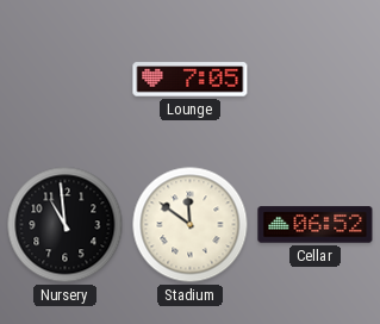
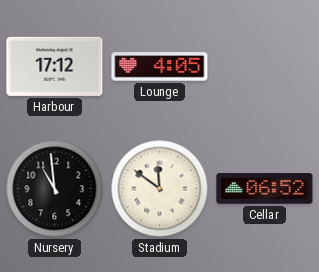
Harbour: none -> 17:12
Lounge: 7:05 -> 4:05
